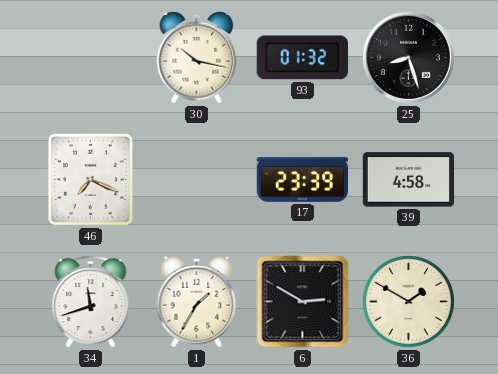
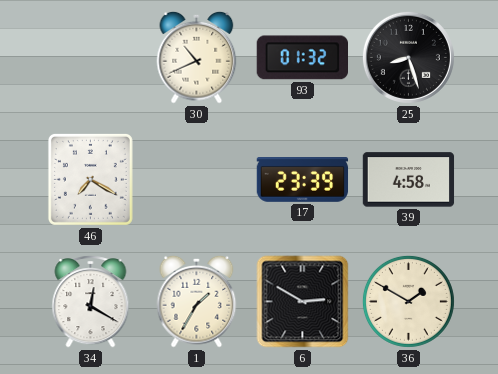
30: 10:17 -> 10:41
46: 7:19 -> 7:20
34: 11:42 -> 12:20
